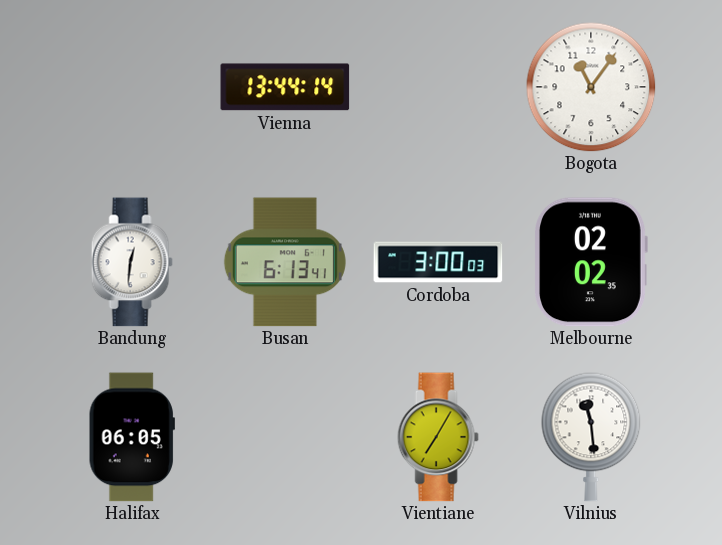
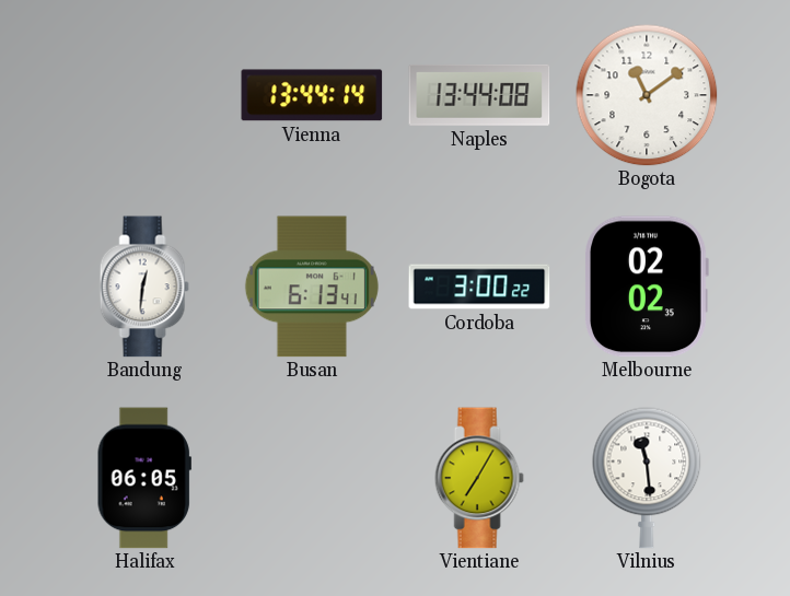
Naples: none -> 13:44
Bogota: 11:06 -> 11:09
Cordoba: 3:00:03 -> 3:00:22
